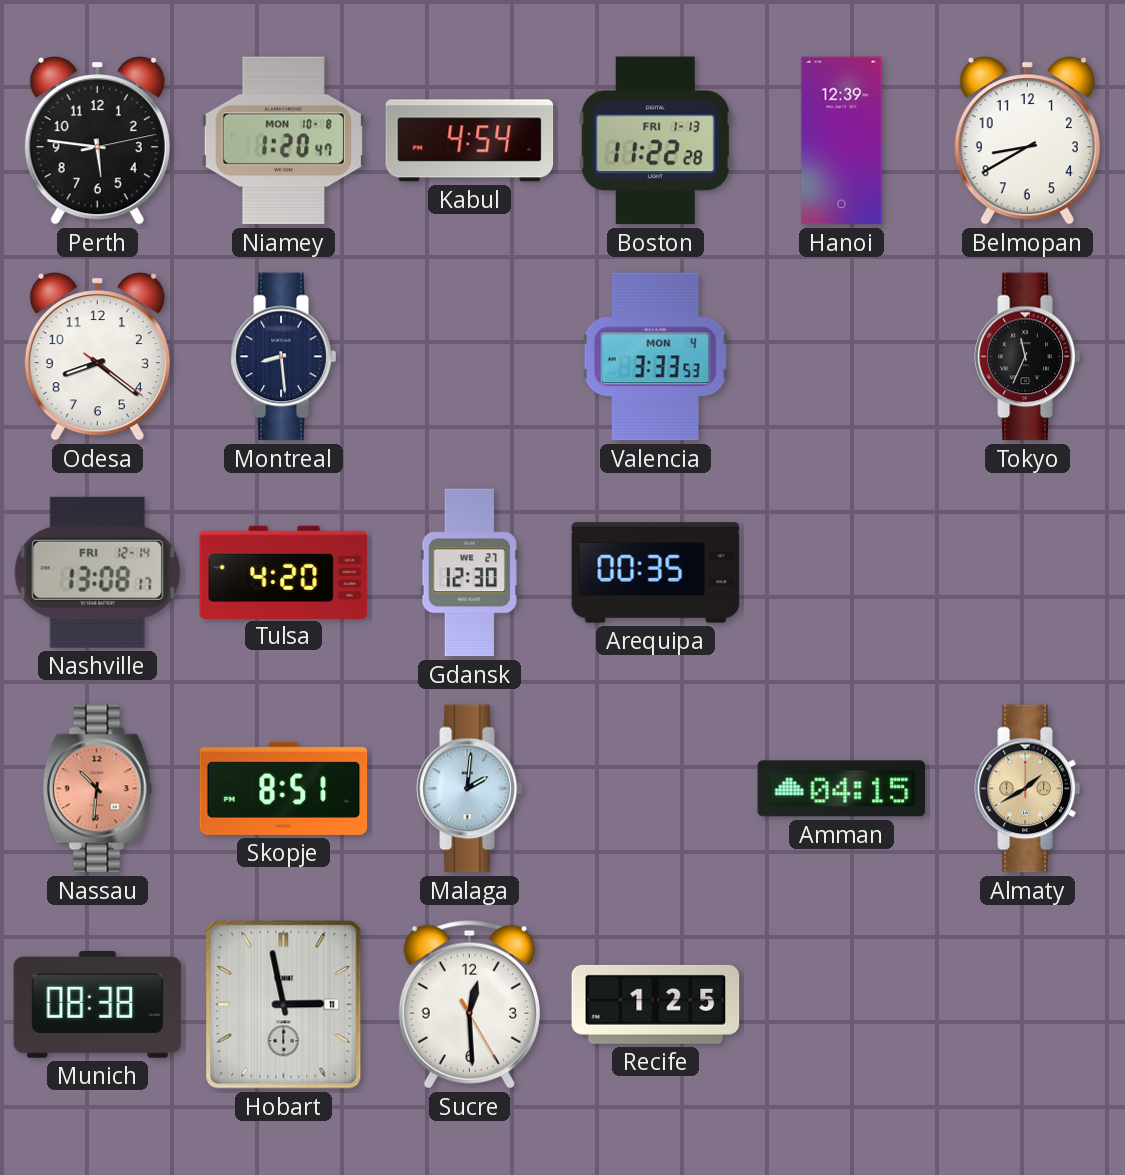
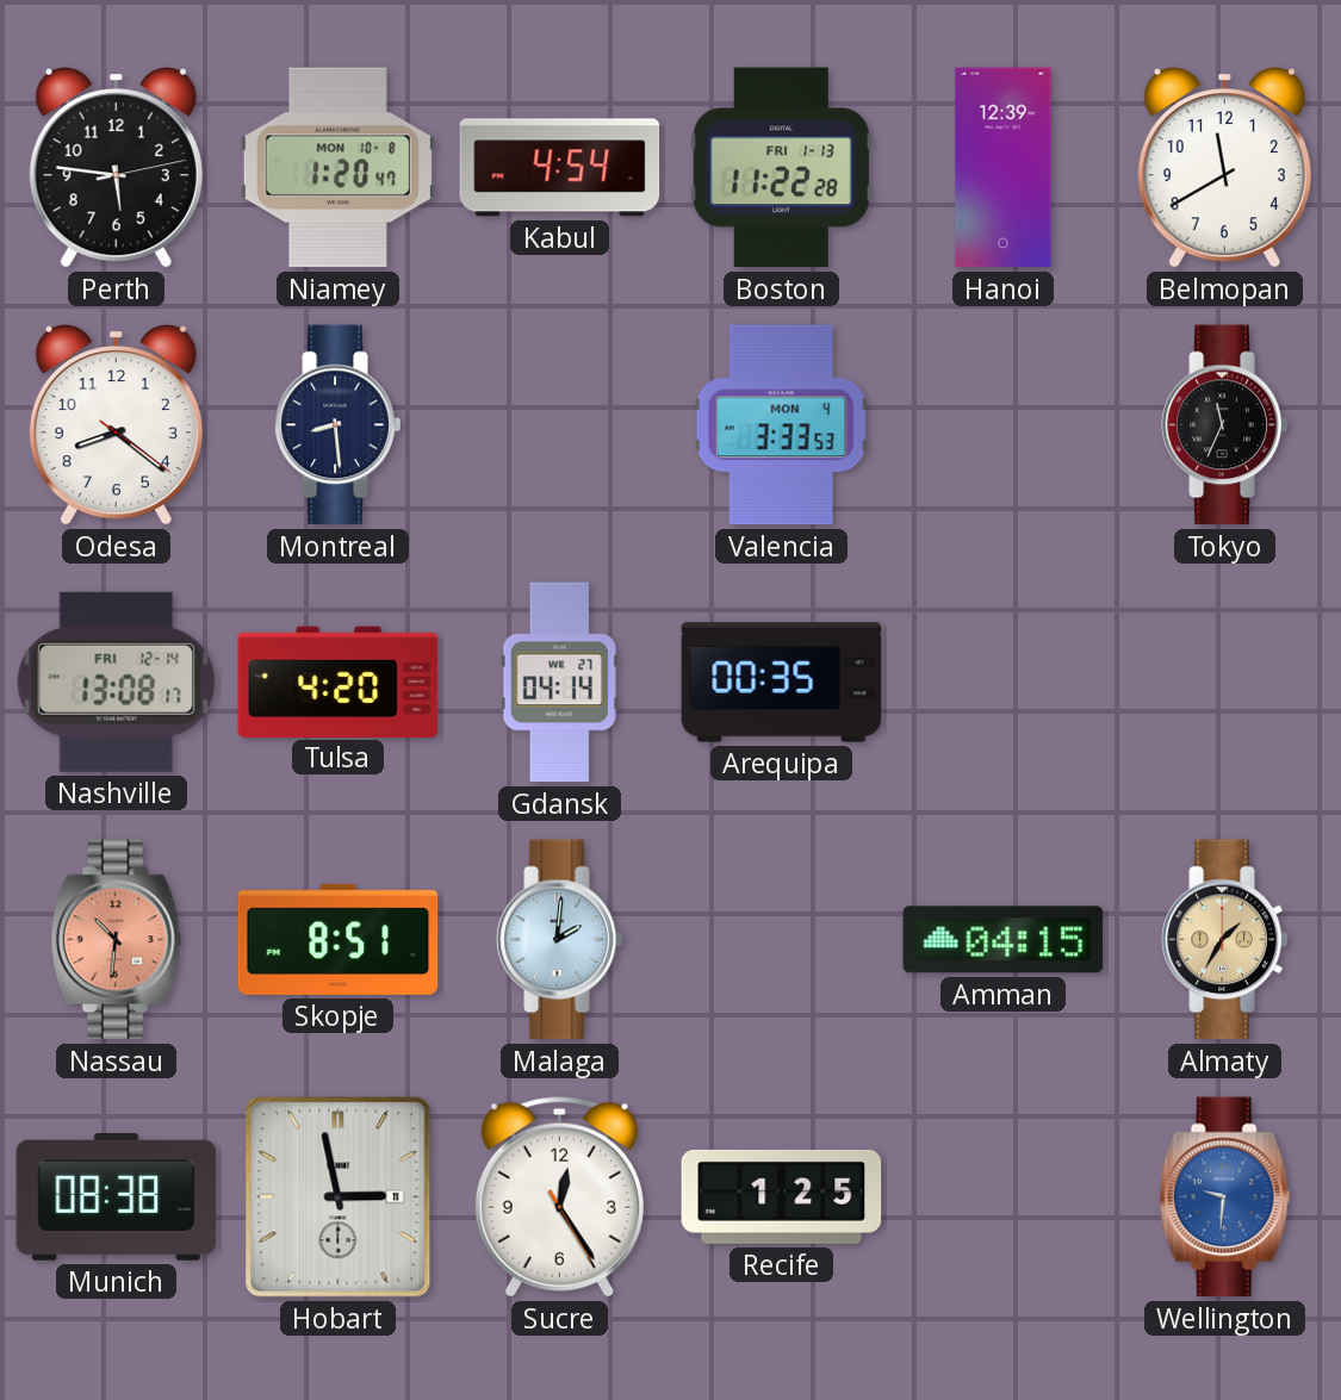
Belmopan: 8:40 -> 11:40
Gdansk: 12:30 -> 04:14
Almaty: 1:40 -> 1:35
Sucre: 12:29 -> 12:24
Wellington: none -> 9:31
